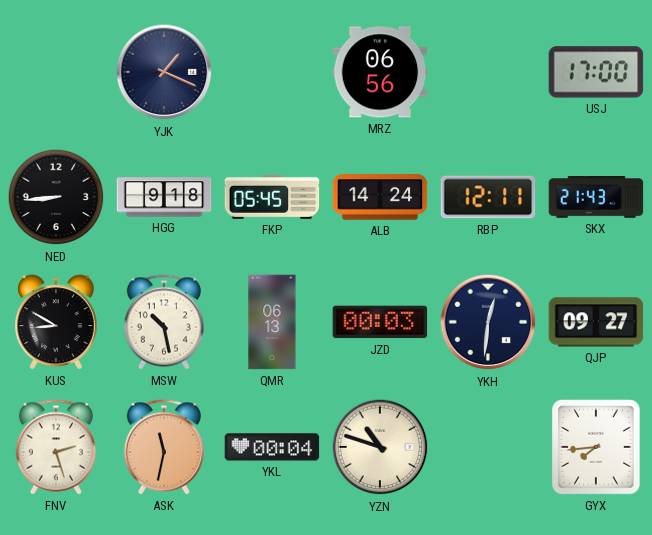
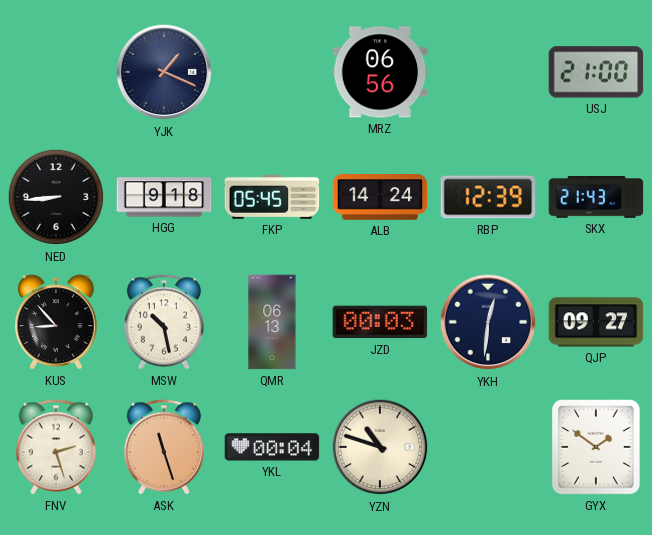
USJ: 17:00 -> 21:00
RBP: 12:11 -> 12:39
KUS: 8:50 -> 8:53
ASK: 11:32 -> 11:27
GYX: 7:44 -> 1:51
